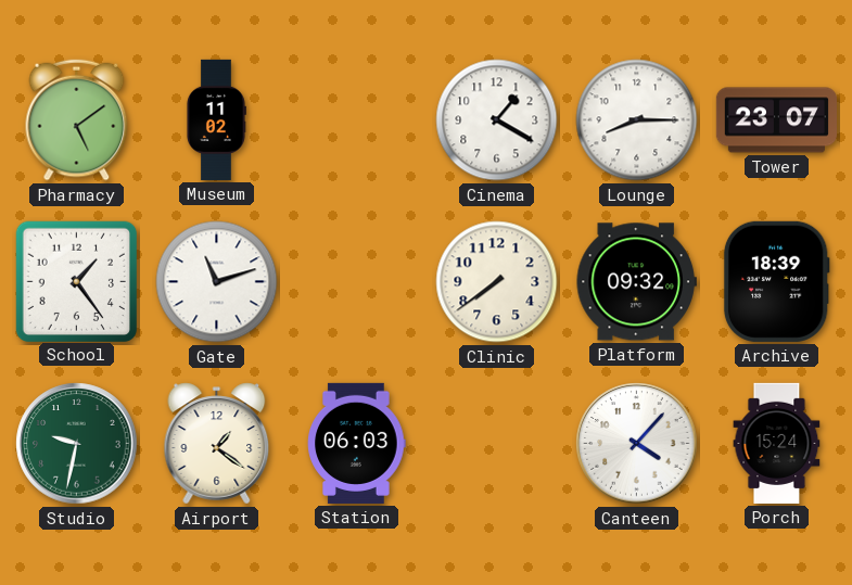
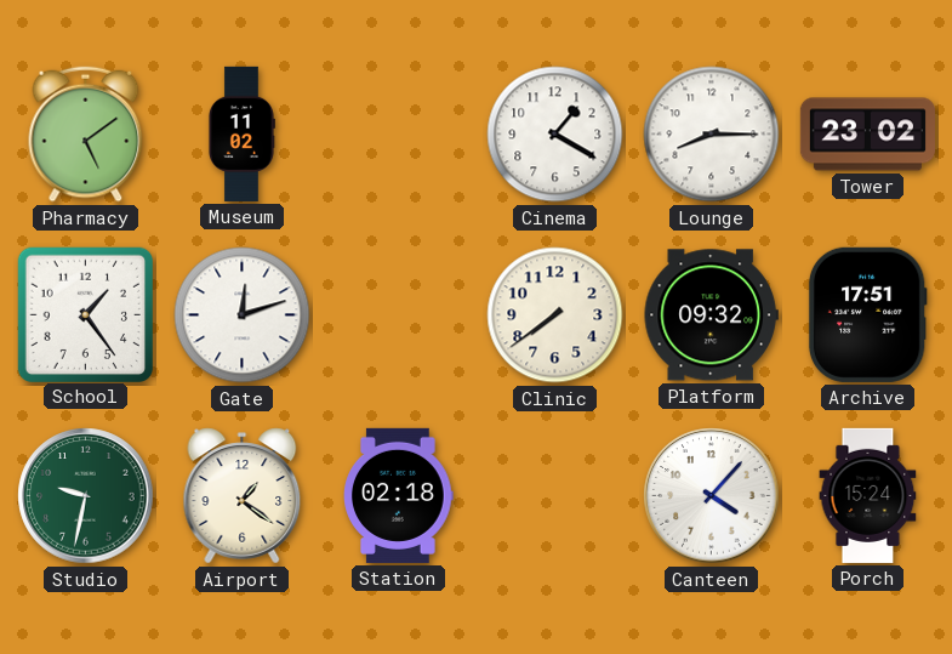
Tower: 23:07 -> 23:02
Gate: 11:12 -> 12:12
Archive: 18:39 -> 17:51
Station: 06:03 -> 02:18
